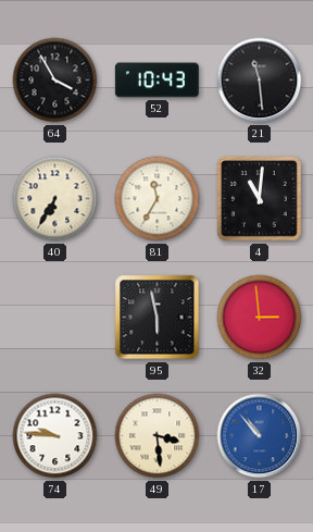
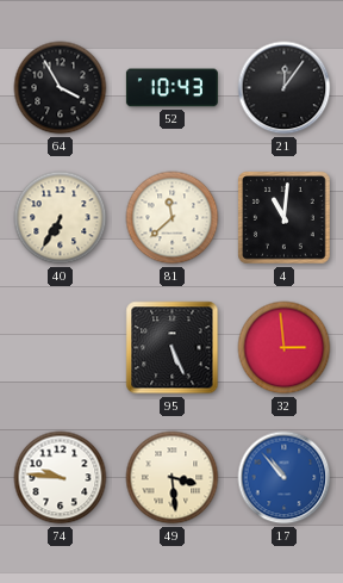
21: 11:29 -> 12:06
81: 11:35 -> 11:38
95: 5:58 -> 5:26
